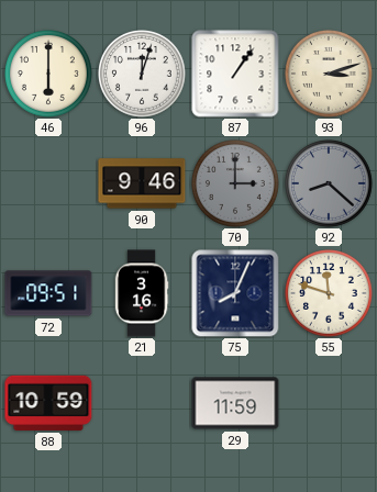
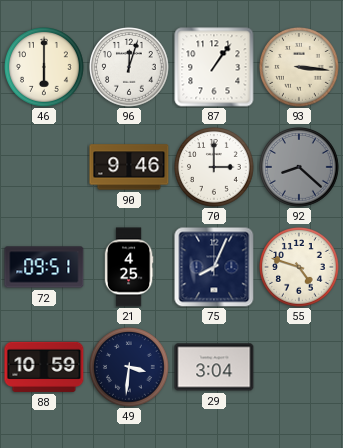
93: 3:12 -> 3:16
70 dial: grey -> white
21: 3:16 -> 4:25
55: 11:48 -> 4:48
49: none -> 3:31
29: 11:59 -> 3:04
